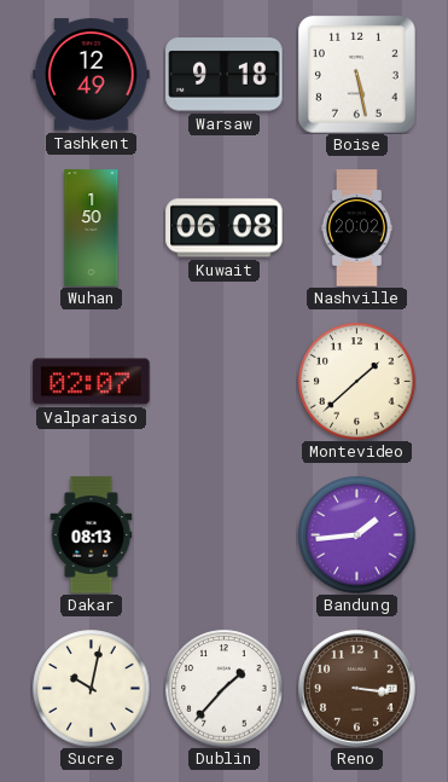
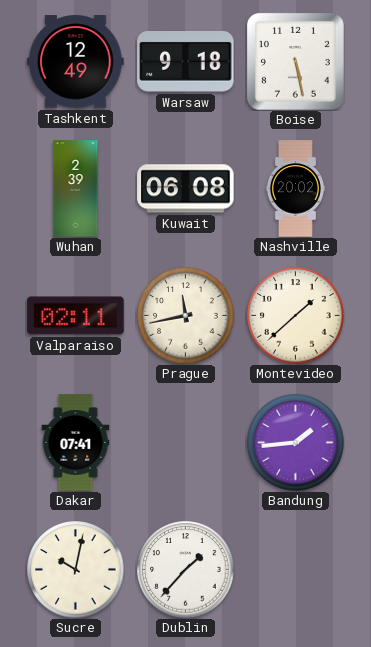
Wuhan: 1:50 -> 2:39
Valparaiso: 02:07 -> 02:11
Prague: none -> 11:43
Dakar: 08:13 -> 07:41
Reno: 3:16 -> none
